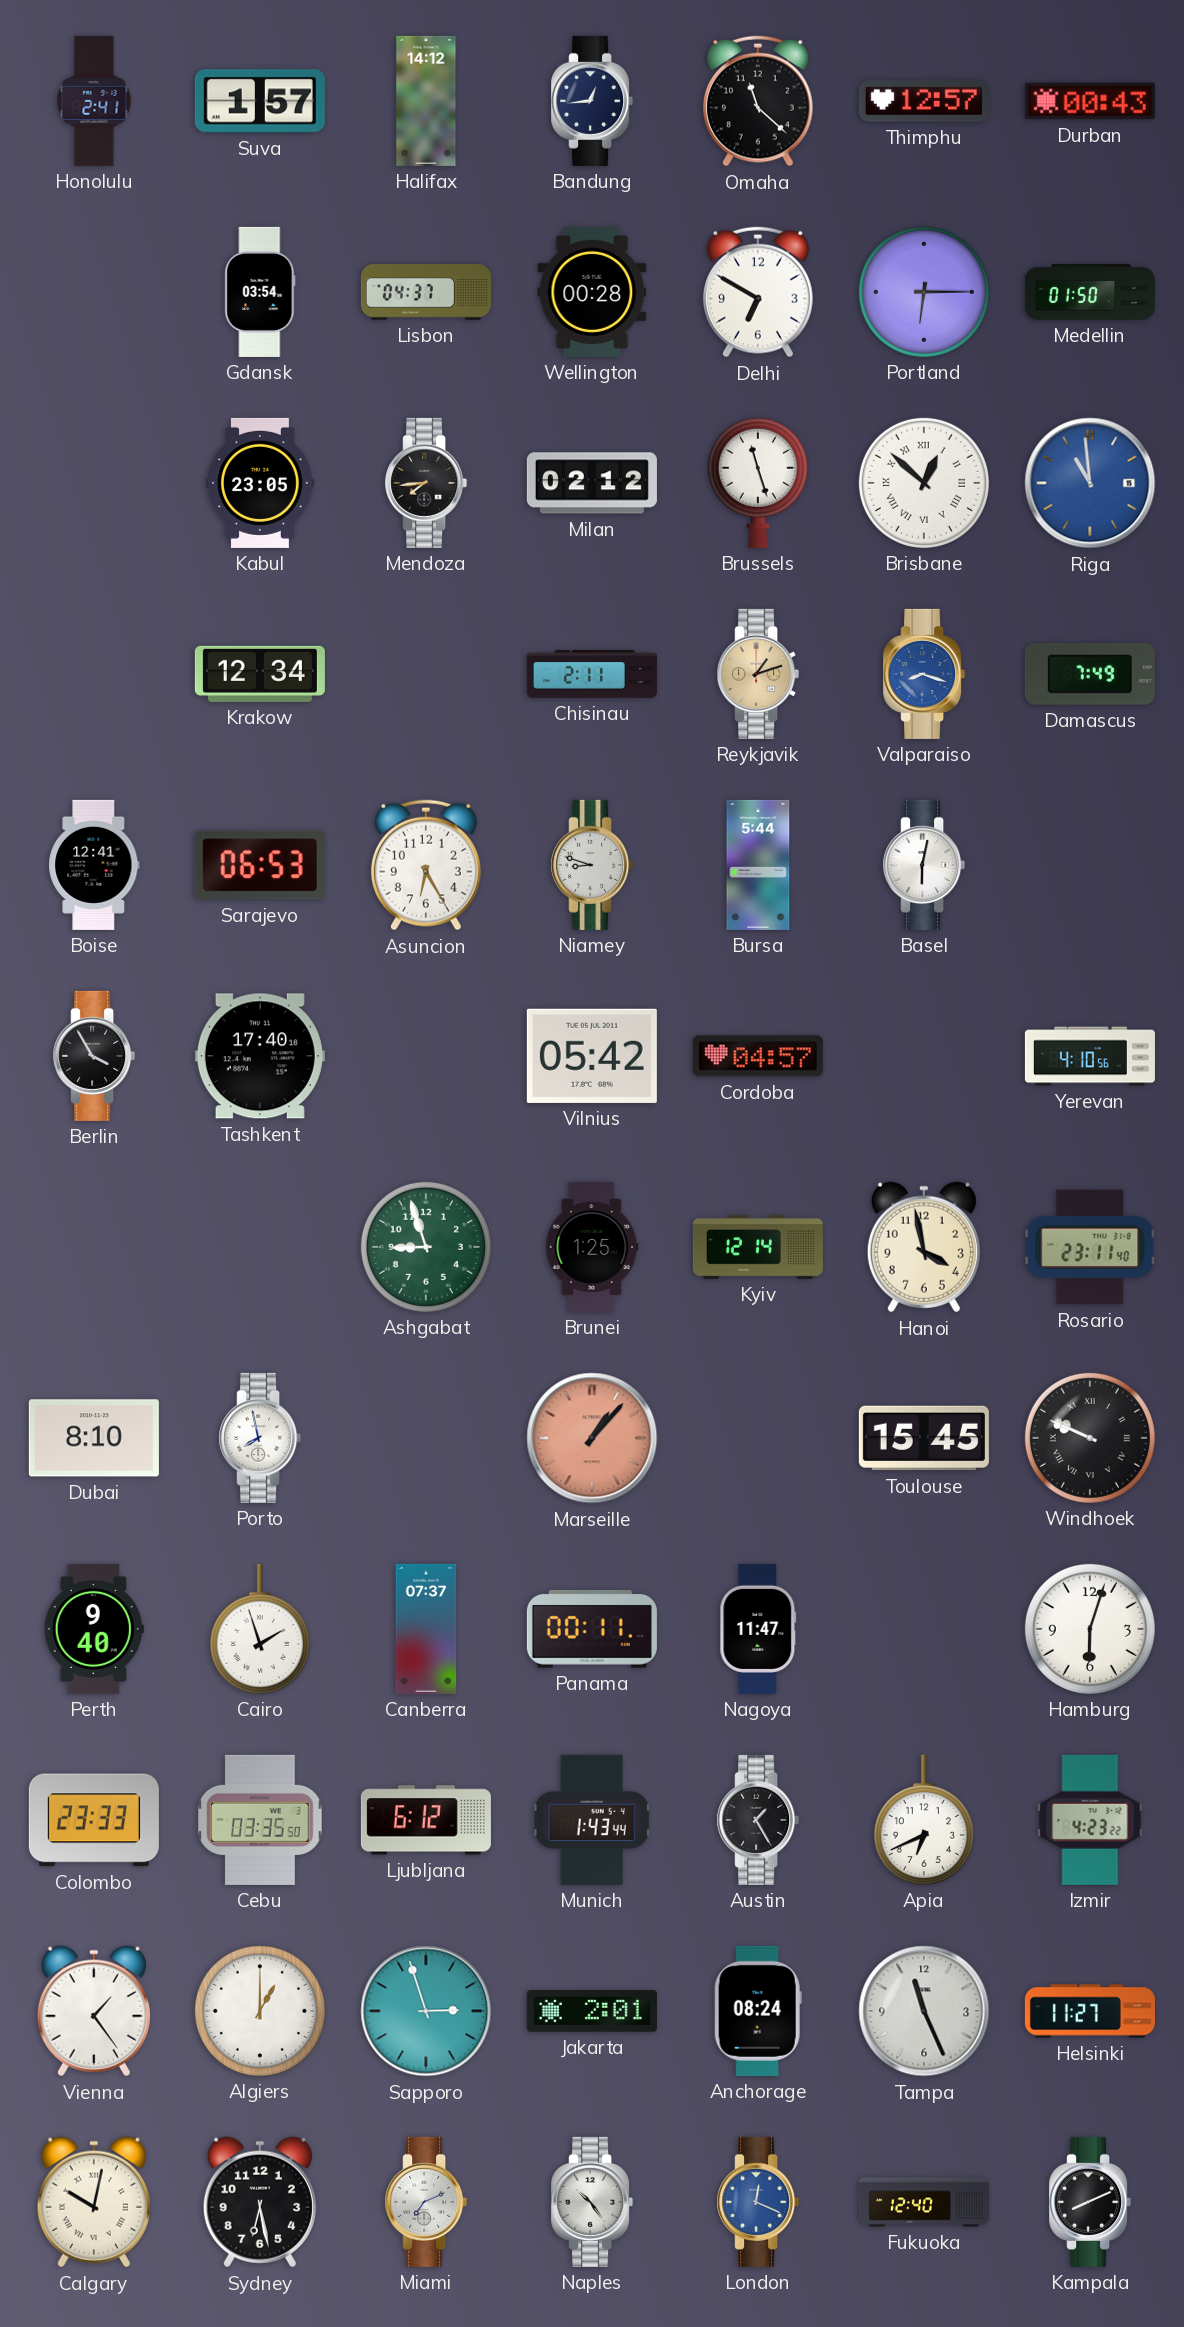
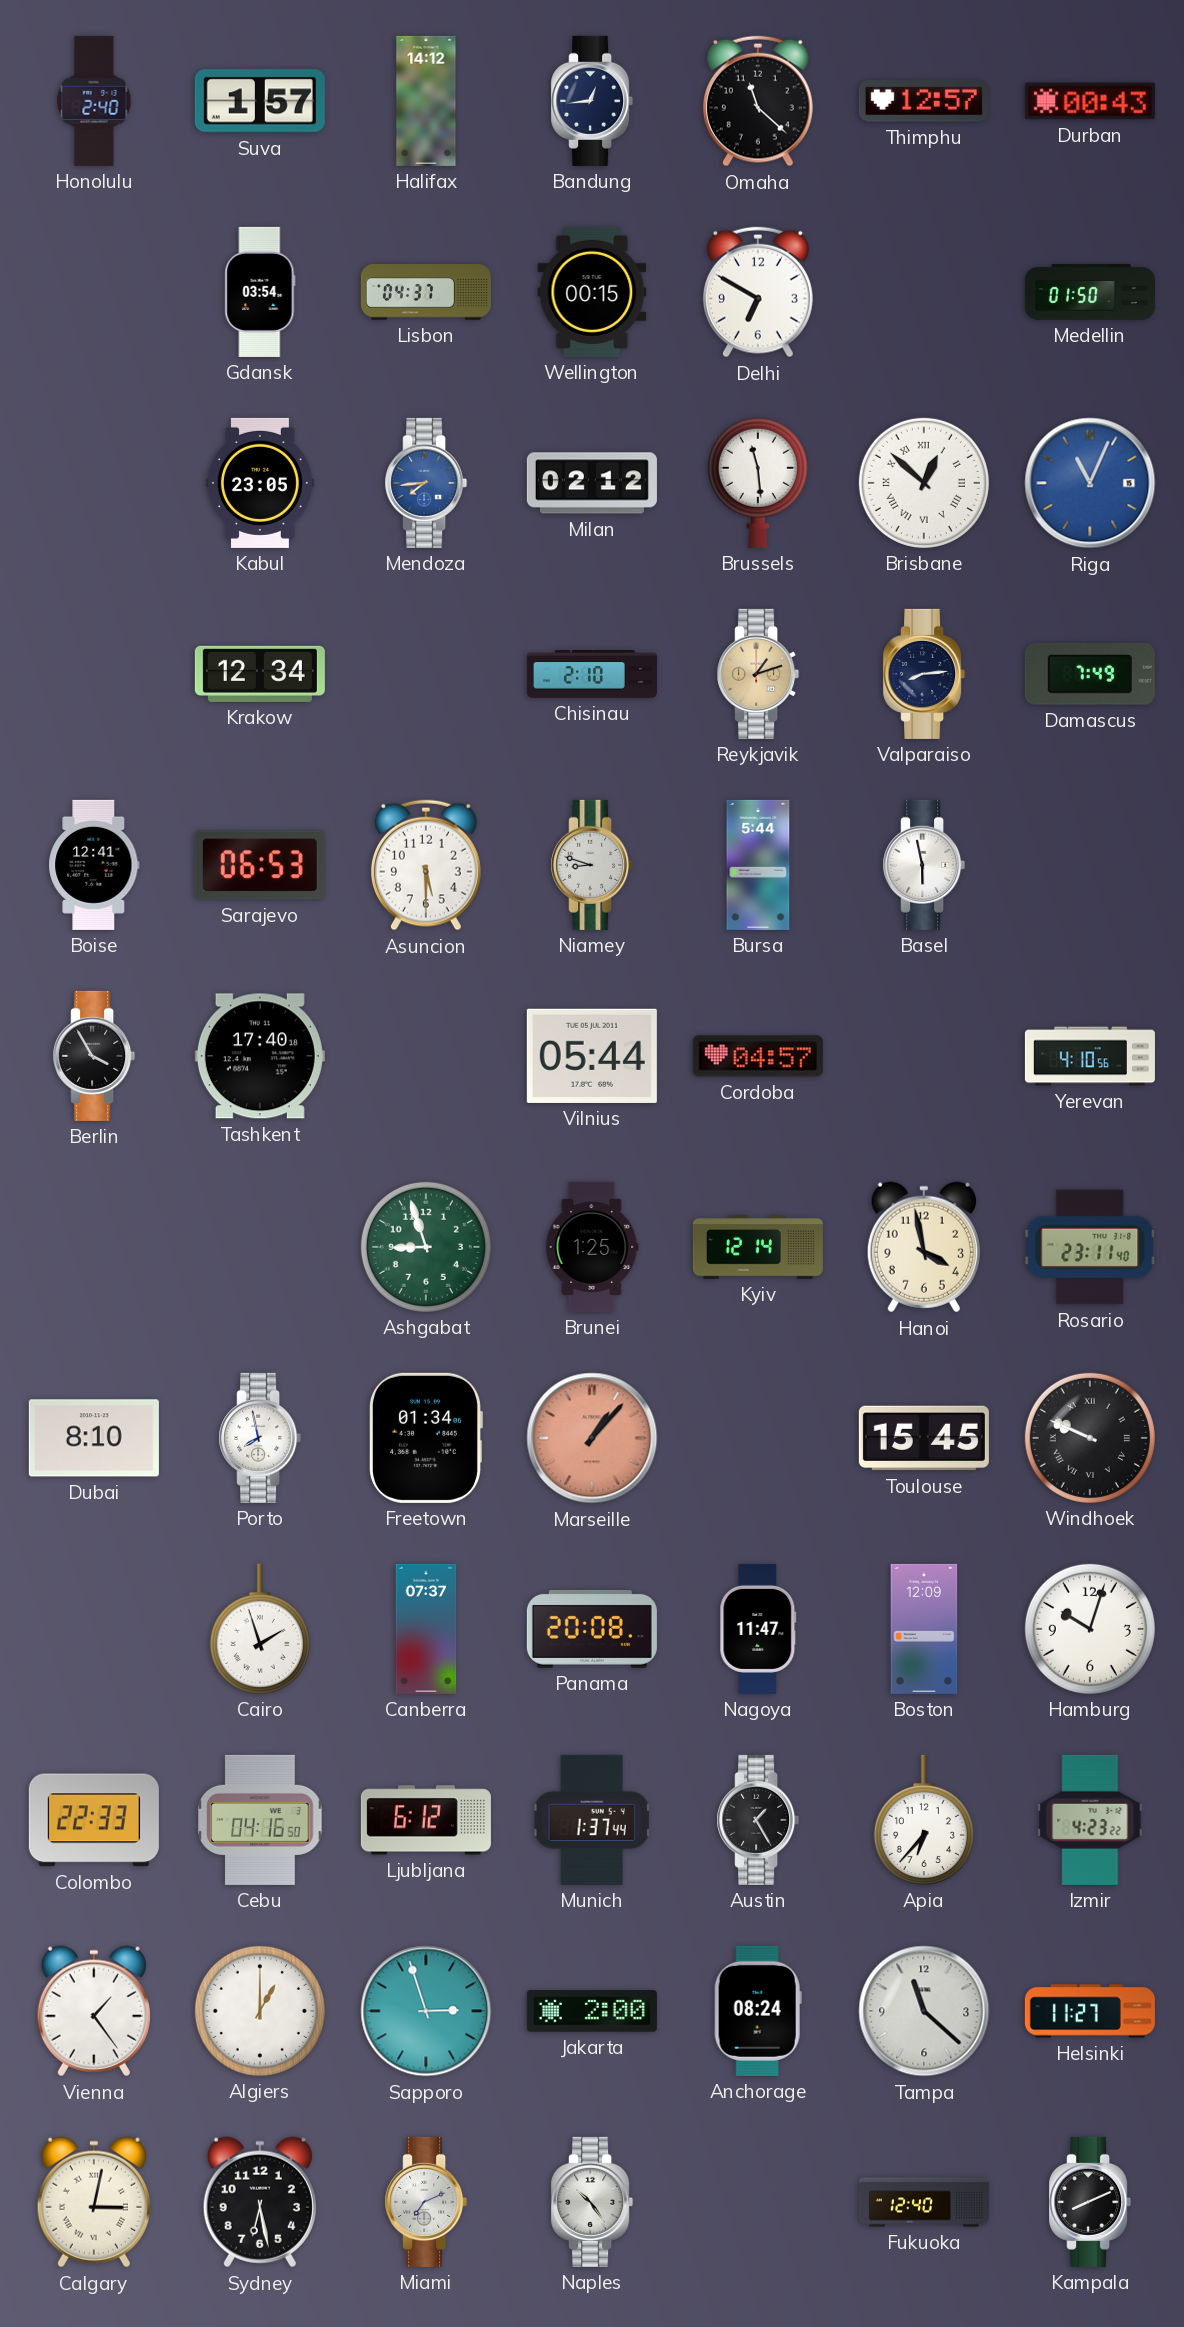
Honolulu: 2:41 -> 2:40
Wellington: 00:28 -> 00:15
Portland: 6:15 -> none
Mendoza dial: black -> blue
Brussels: 11:27 -> 11:29
Riga: 10:59 -> 11:04
Chisinau: 2:11 -> 2:10
Valparaiso: 8:18 -> 8:14
Valparaiso dial: blue -> navy
Asuncion: 6:25 -> 5:30
Basel: 6:02 -> 5:58
Vilnius: 05:42 -> 05:44
Freetown: none -> 01:34
Perth: 9:40 -> none
Panama: 00:11 -> 20:08
Boston: none -> 12:09
Hamburg: 6:03 -> 10:03
Colombo: 23:33 -> 22:33
Cebu: 03:35 -> 04:16
Munich: 1:43 -> 1:37
Apia: 6:41 -> 6:37
Jakarta: 2:01 -> 2:00
Tampa: 11:26 -> 11:22
Calgary: 10:02 -> 3:02
London: 12:19 -> none
